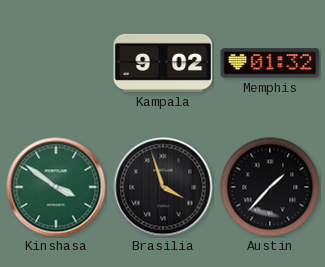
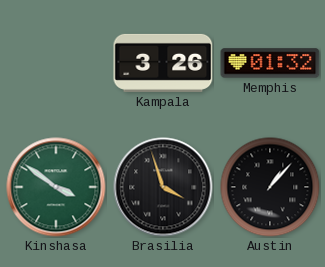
Kampala: 9:02 -> 3:26
Austin: 1:37 -> 1:07
